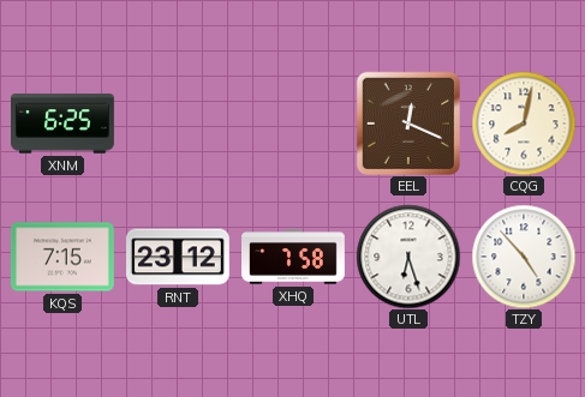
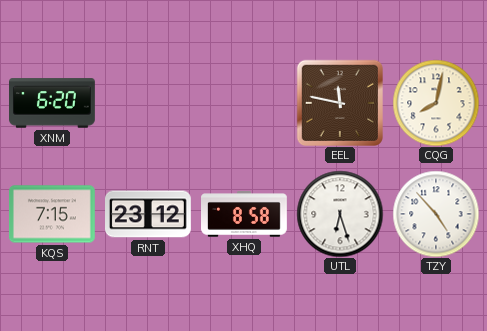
XNM: 6:25 -> 6:20
EEL: 12:19 -> 11:47
XHQ: 7:58 -> 8:58
